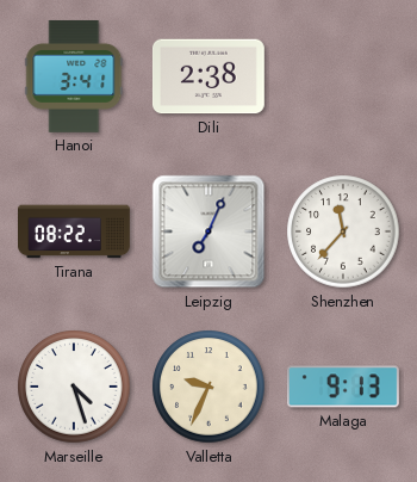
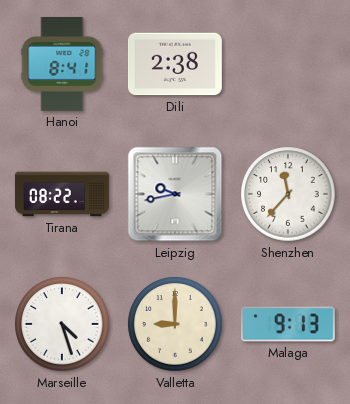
Hanoi: 3:41 -> 8:41
Leipzig: 7:04 -> 9:43
Valletta: 9:34 -> 9:00
